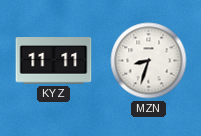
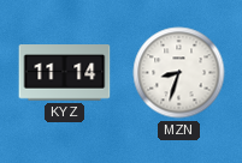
KYZ: 11:11 -> 11:14
